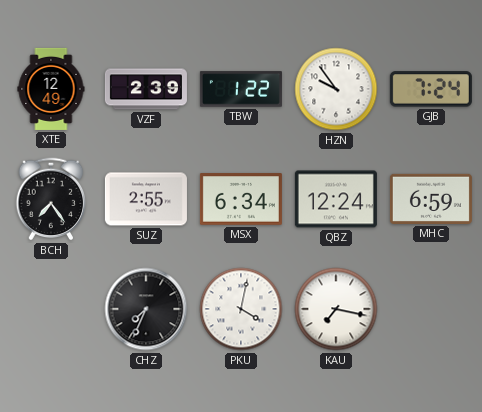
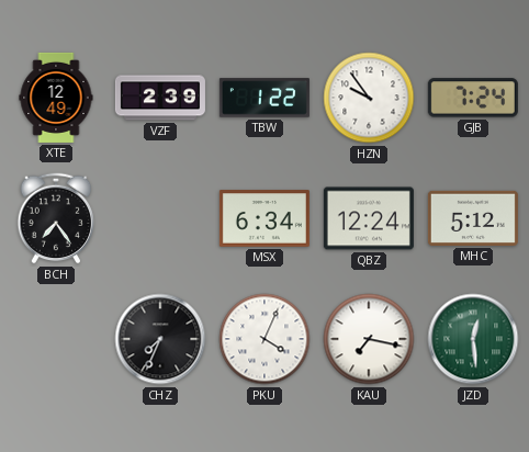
SUZ: 2:55 -> none
MHC: 6:59 -> 5:12
PKU: 4:02 -> 4:04
JZD: none -> 12:29
